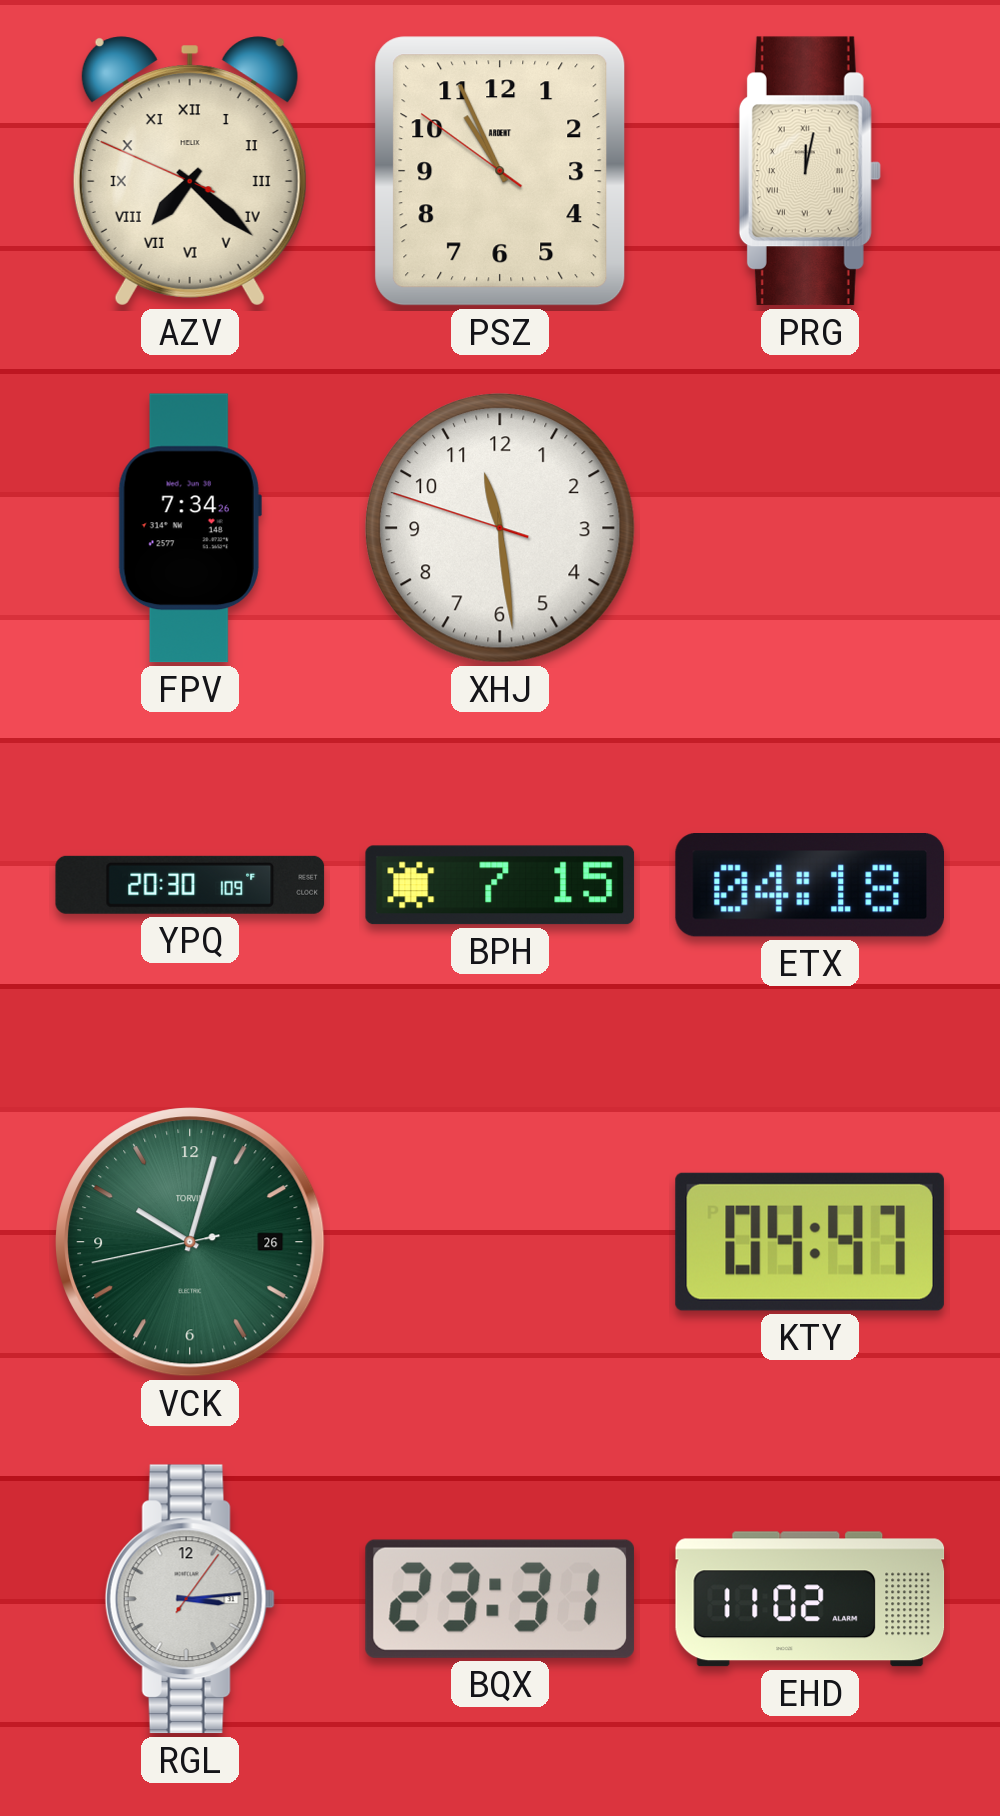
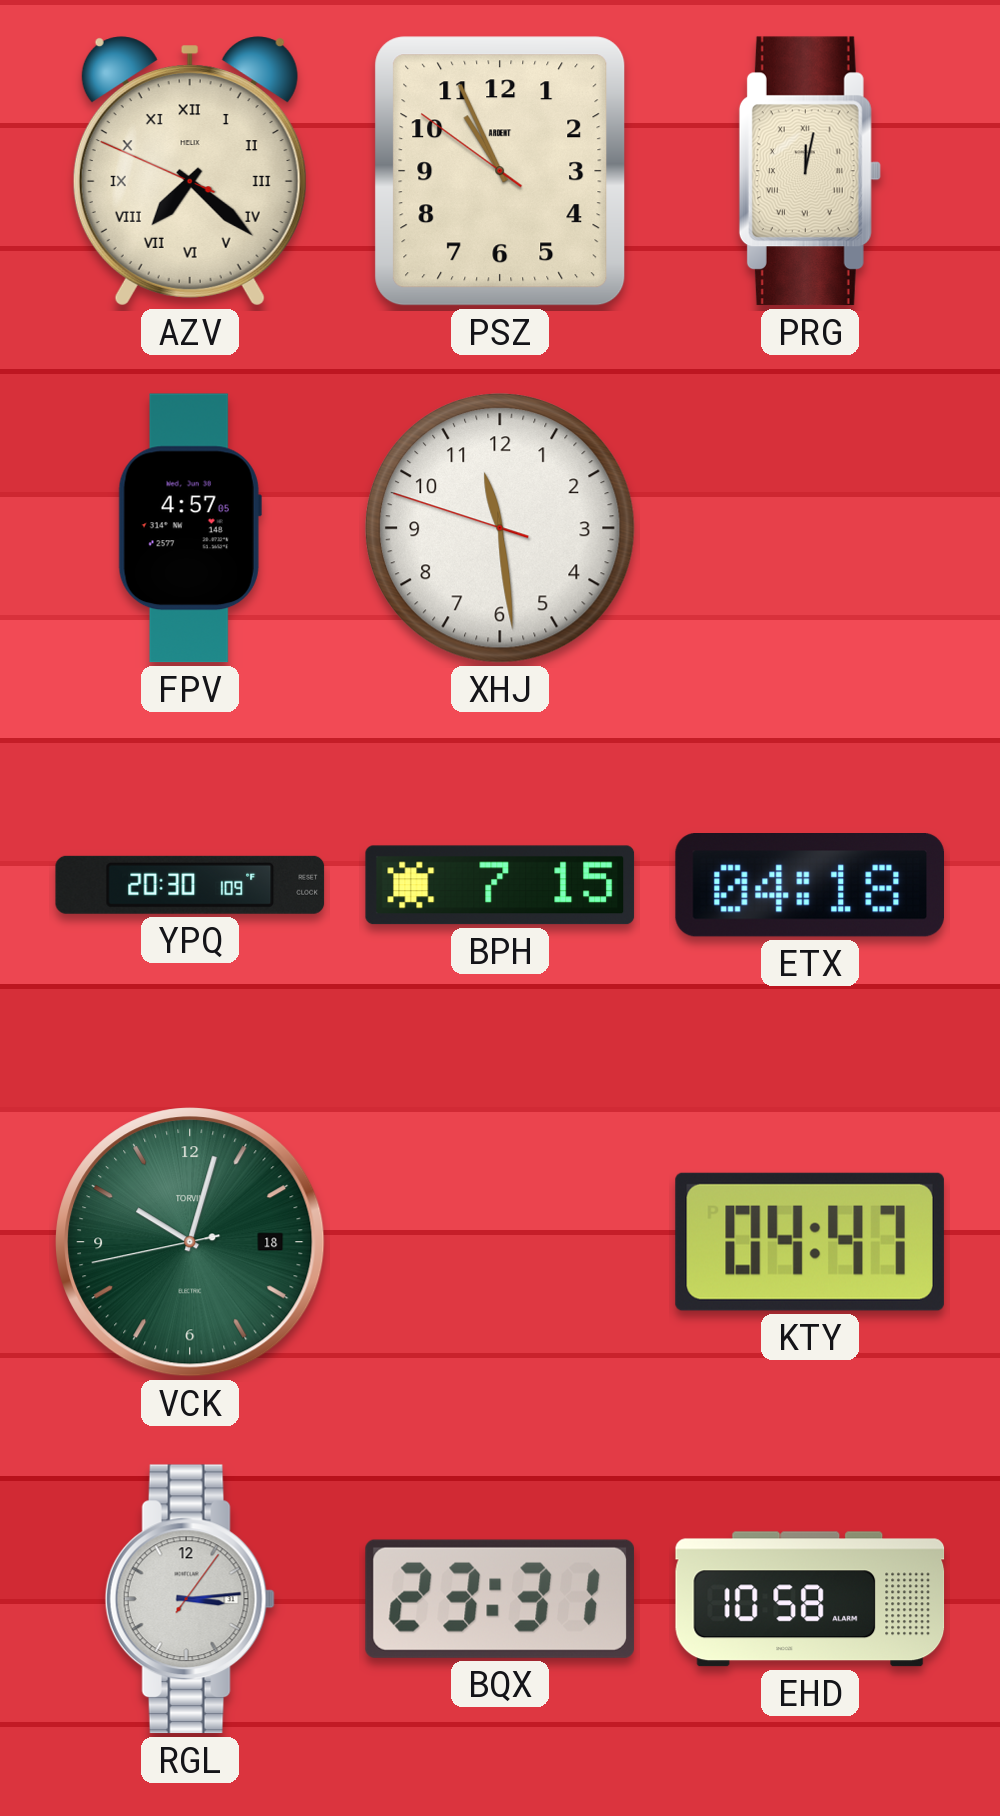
FPV: 7:34 -> 4:57
VCK date: 26 -> 18
EHD: 11:02 -> 10:58
